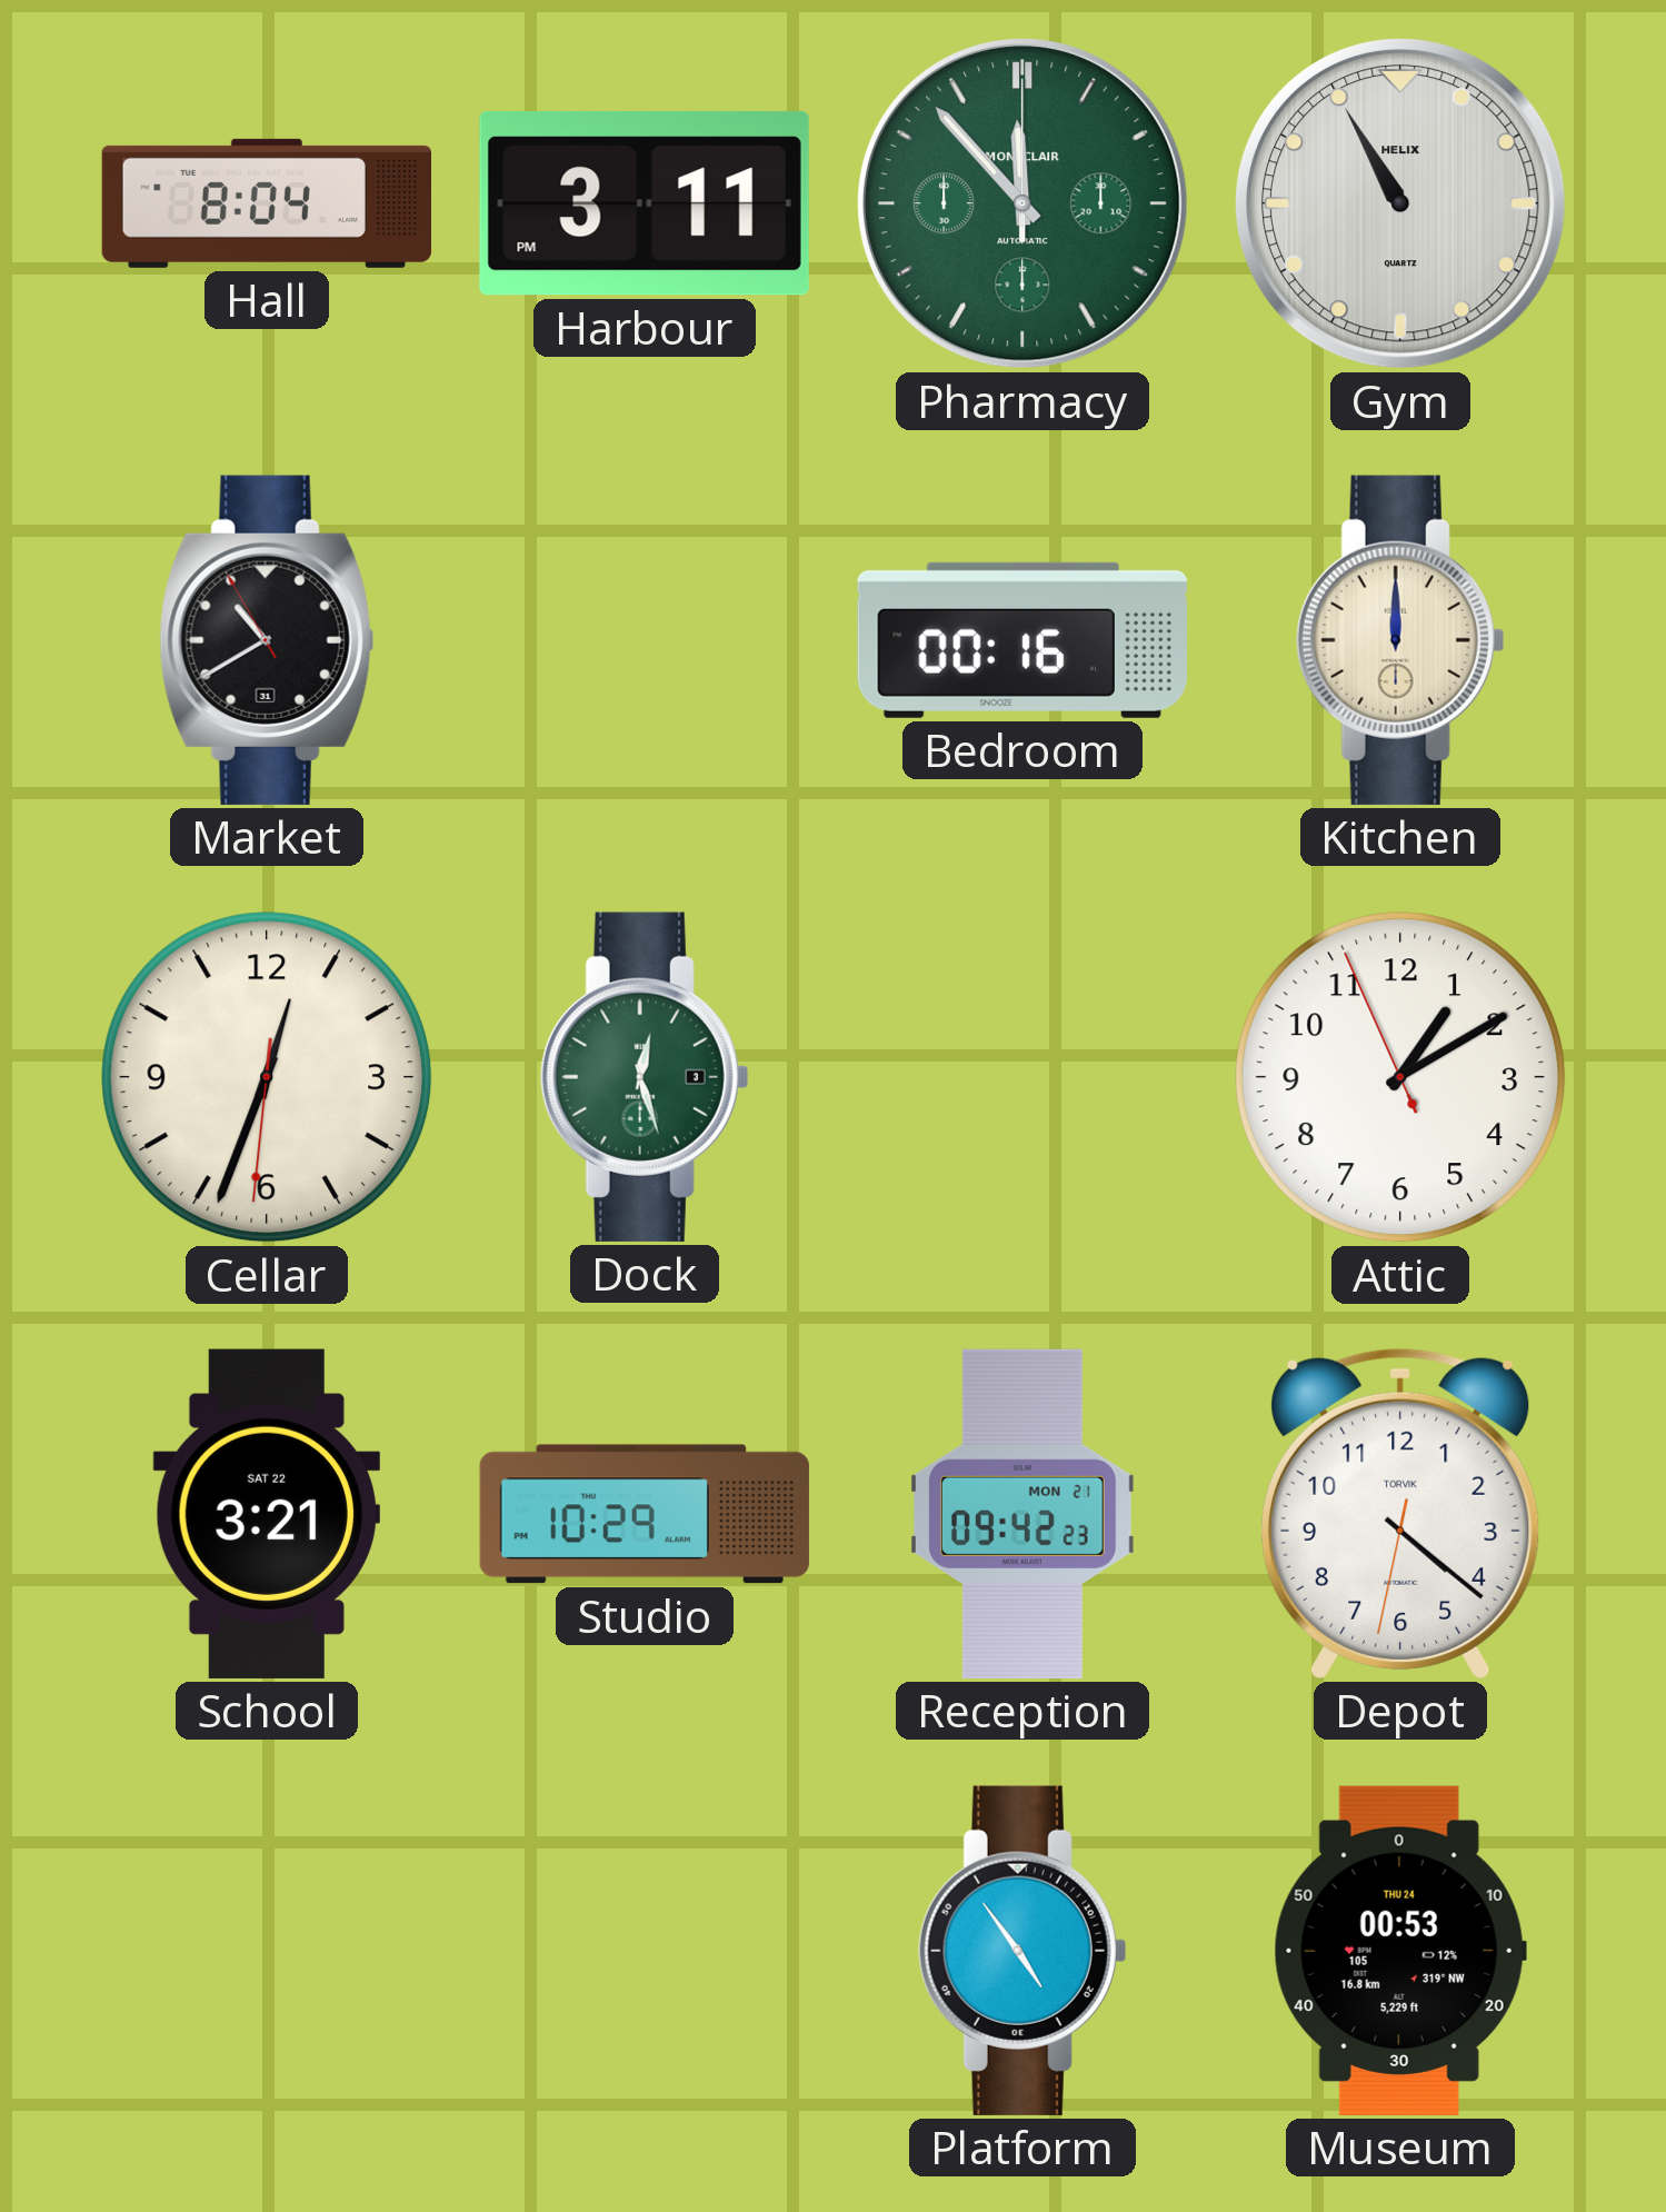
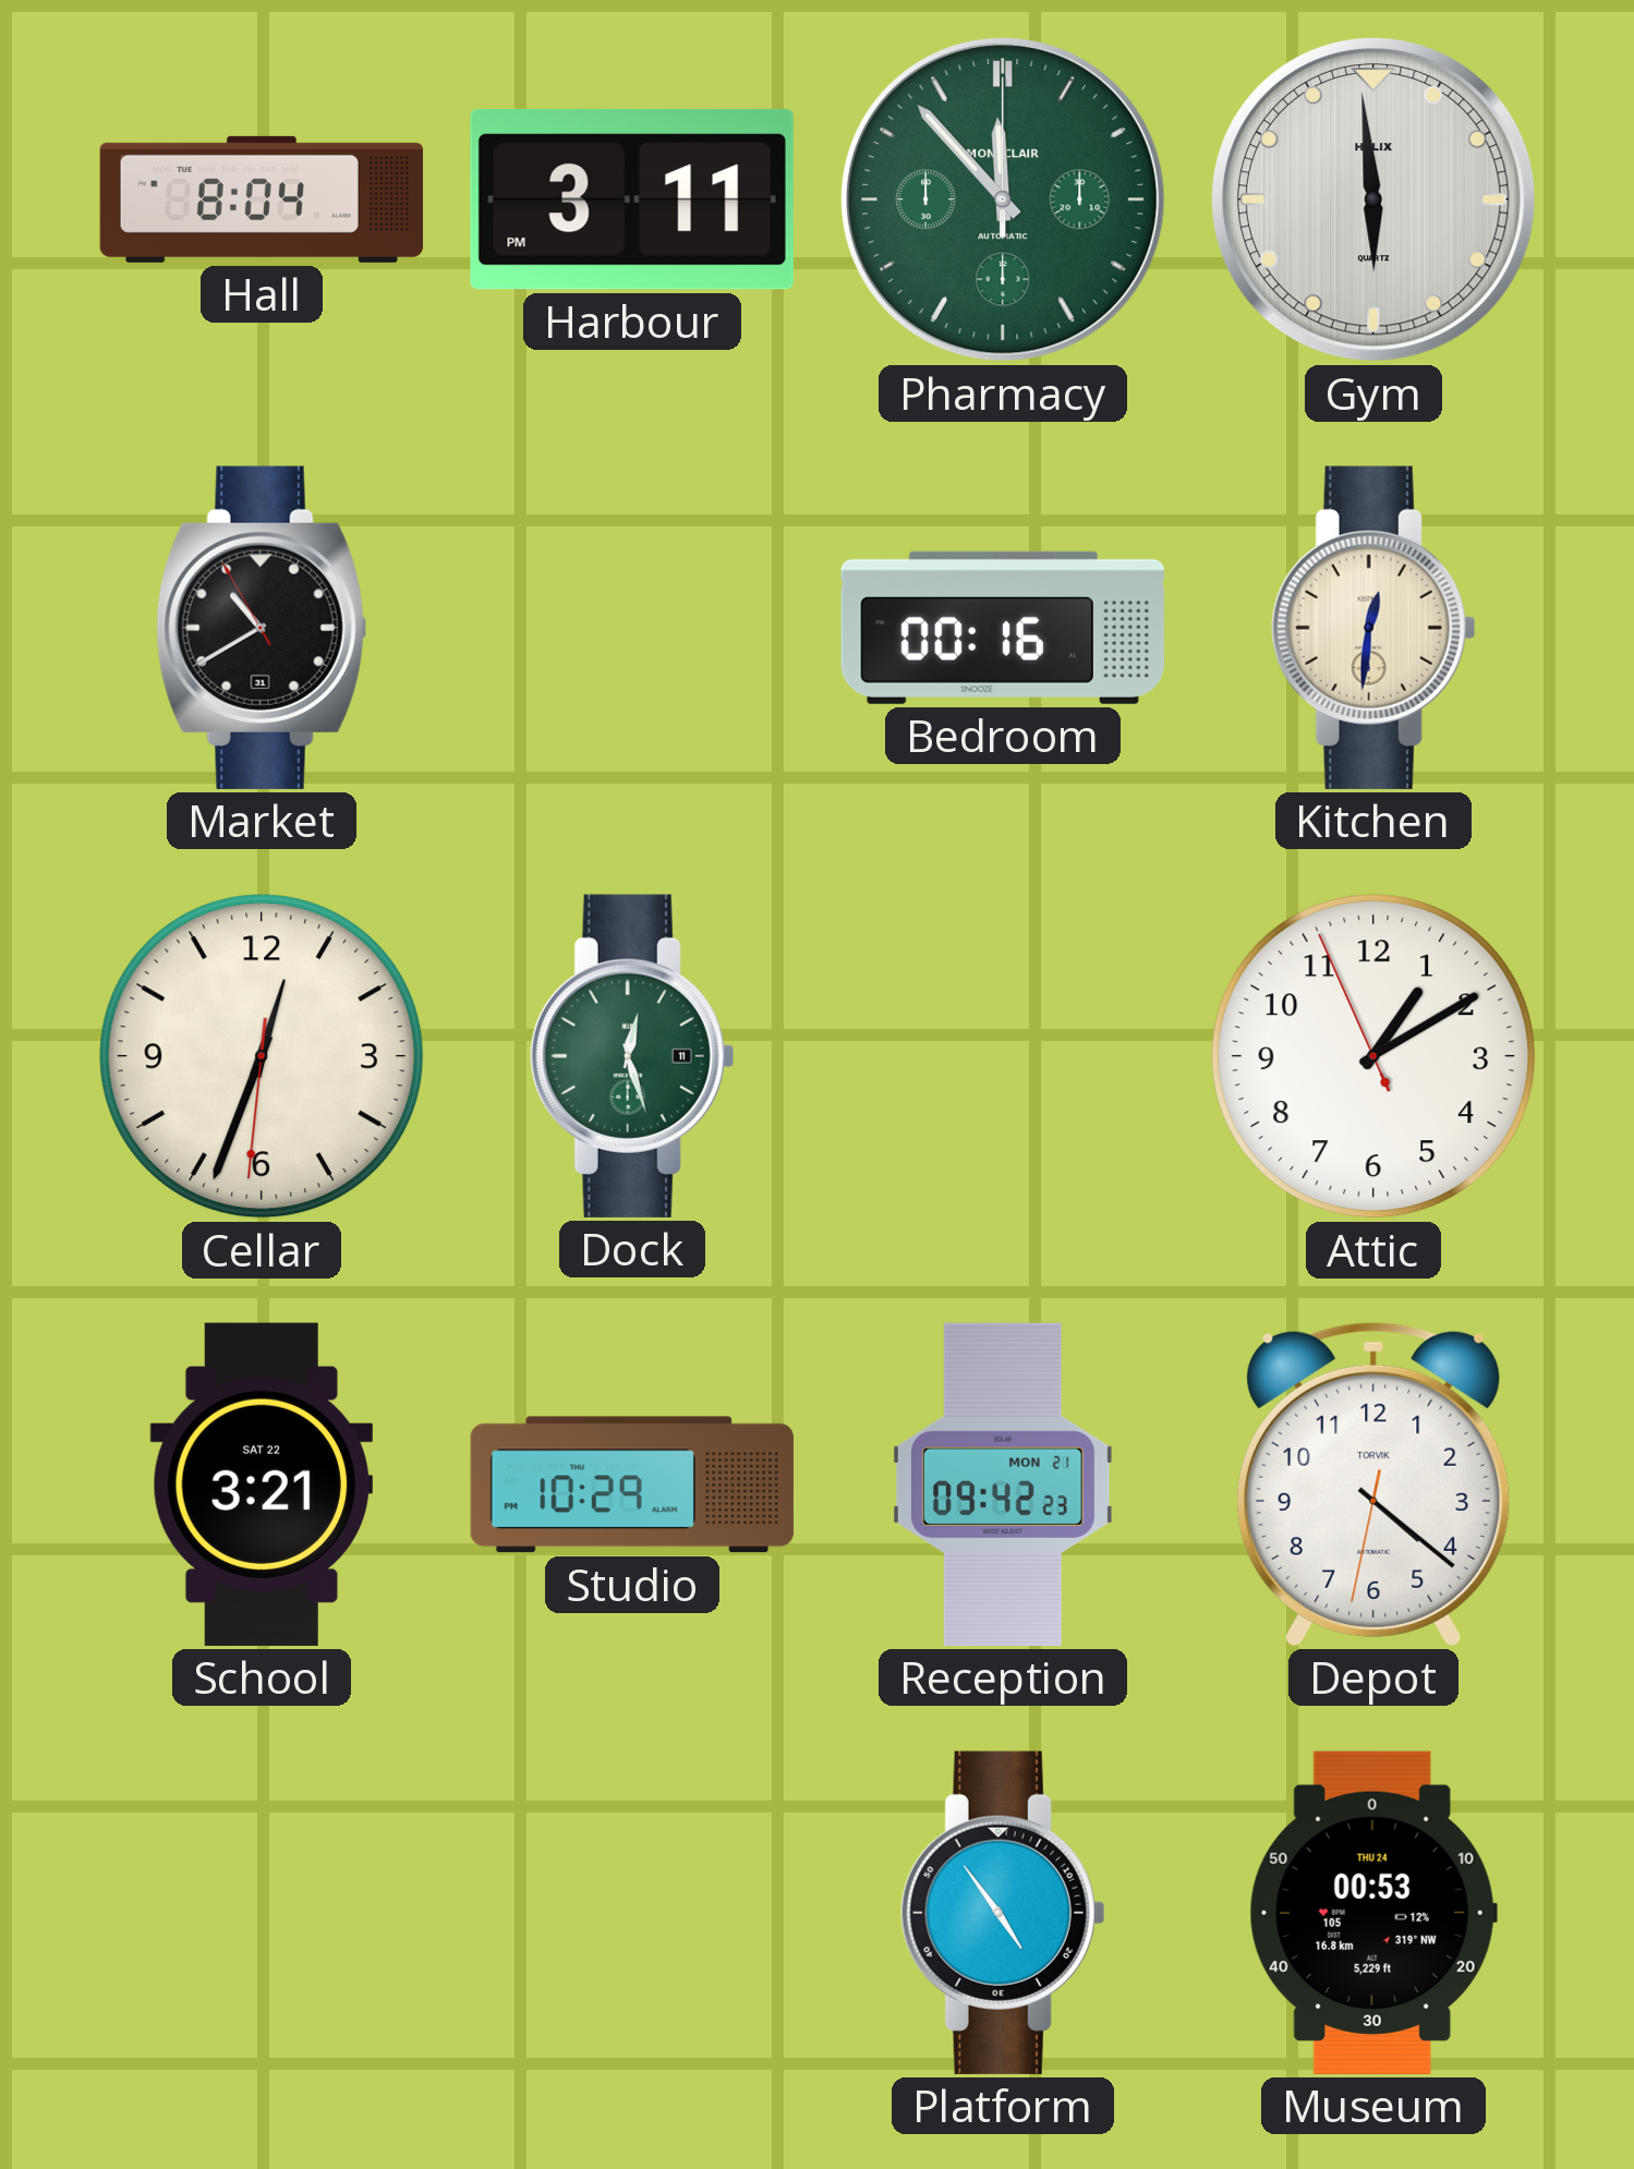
Gym: 10:55 -> 5:59
Kitchen: 12:00 -> 12:31
Dock date: 3 -> 11
